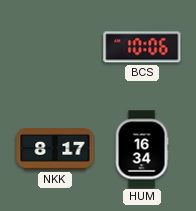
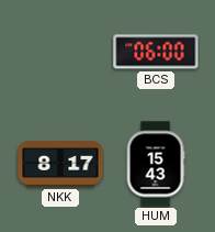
BCS: 10:06 -> 06:00
HUM: 16:34 -> 15:43
